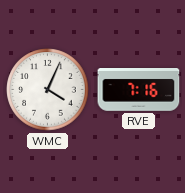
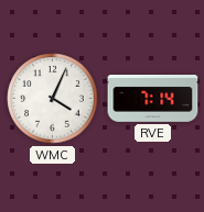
RVE: 7:16 -> 7:14
